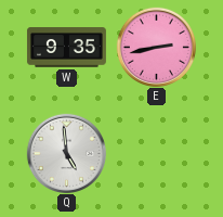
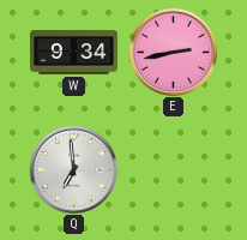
W: 9:35 -> 9:34
Q: 4:59 -> 6:59
